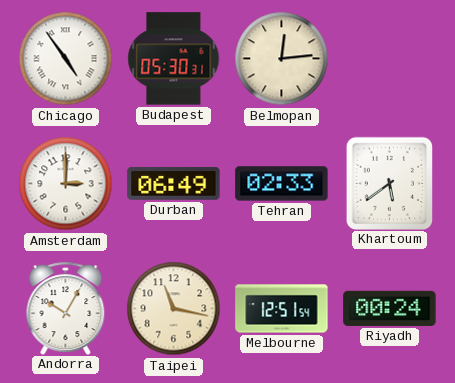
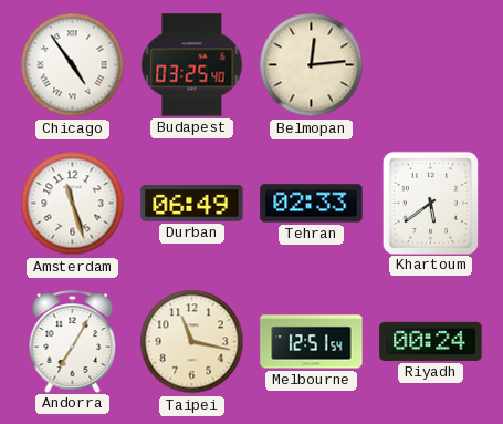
Budapest: 05:30 -> 03:25
Amsterdam: 3:00 -> 11:27
Andorra: 10:05 -> 7:05
